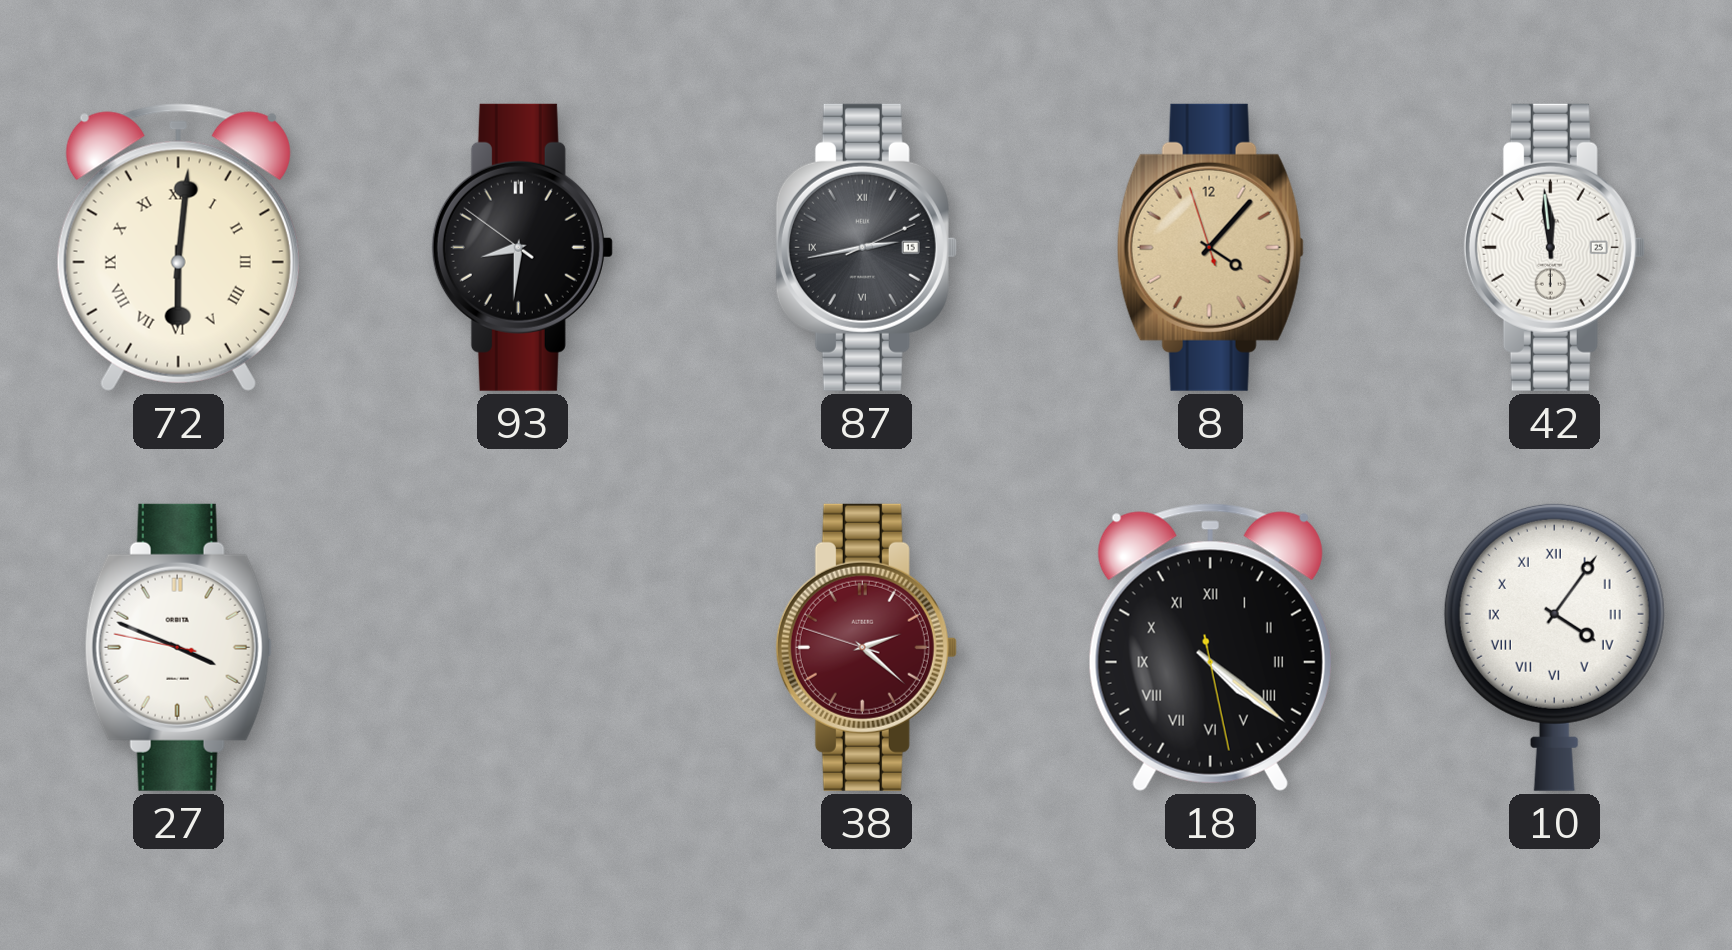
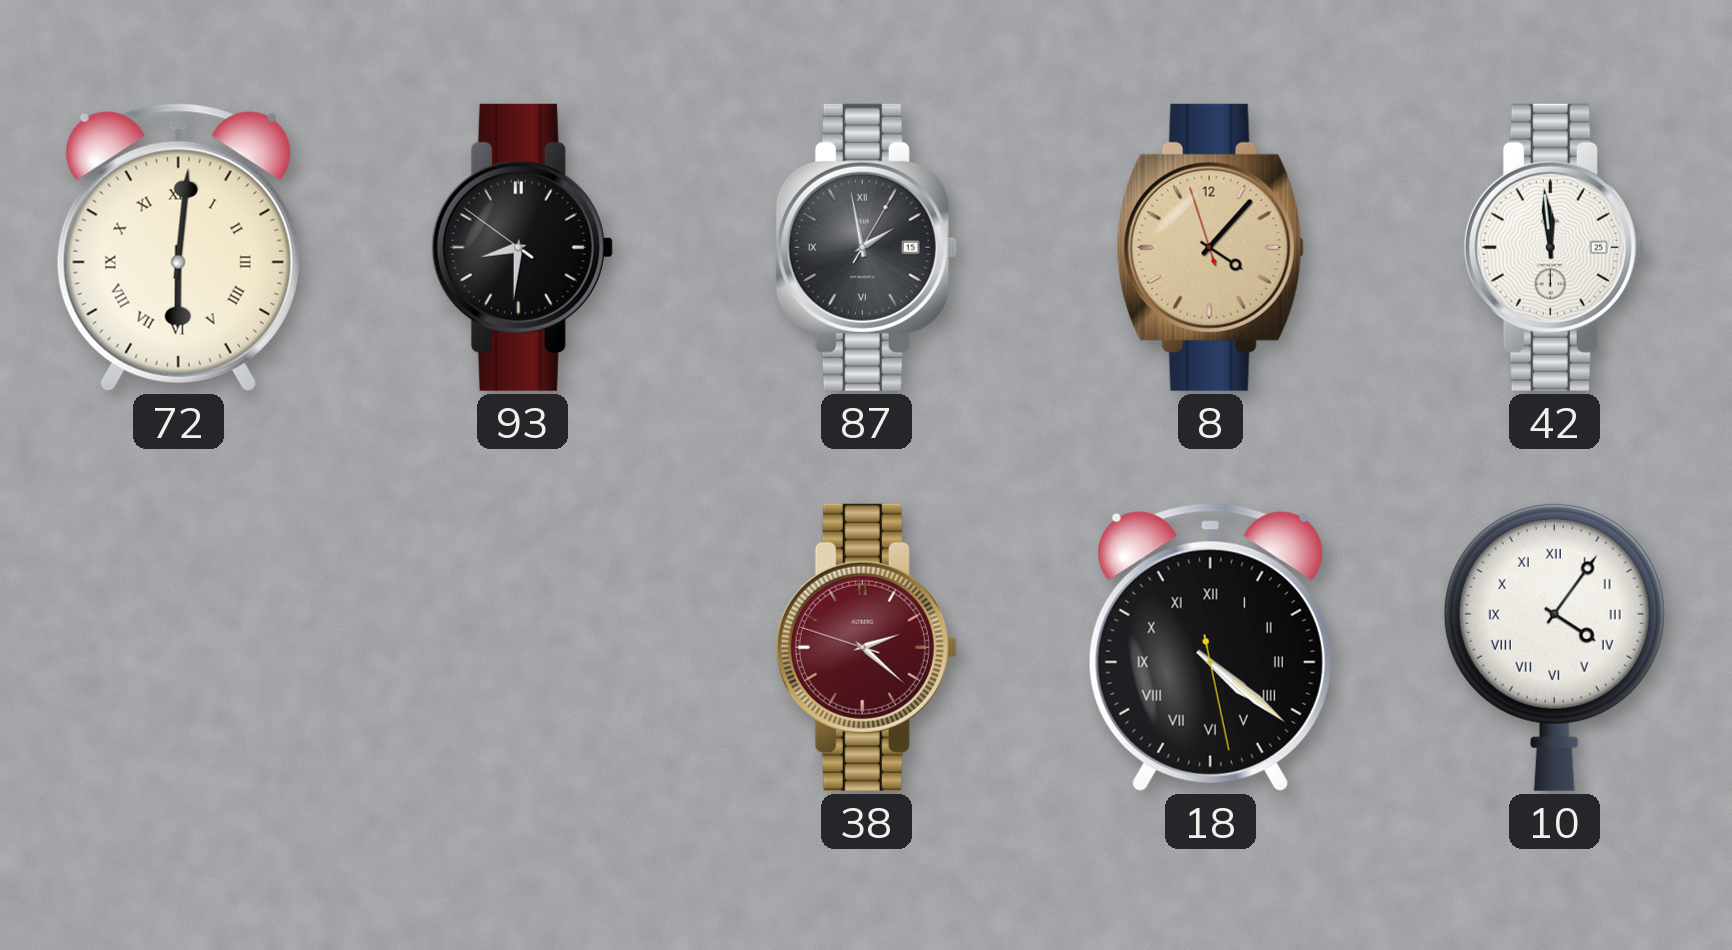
87: 2:43 -> 1:58
27: 3:48 -> none
